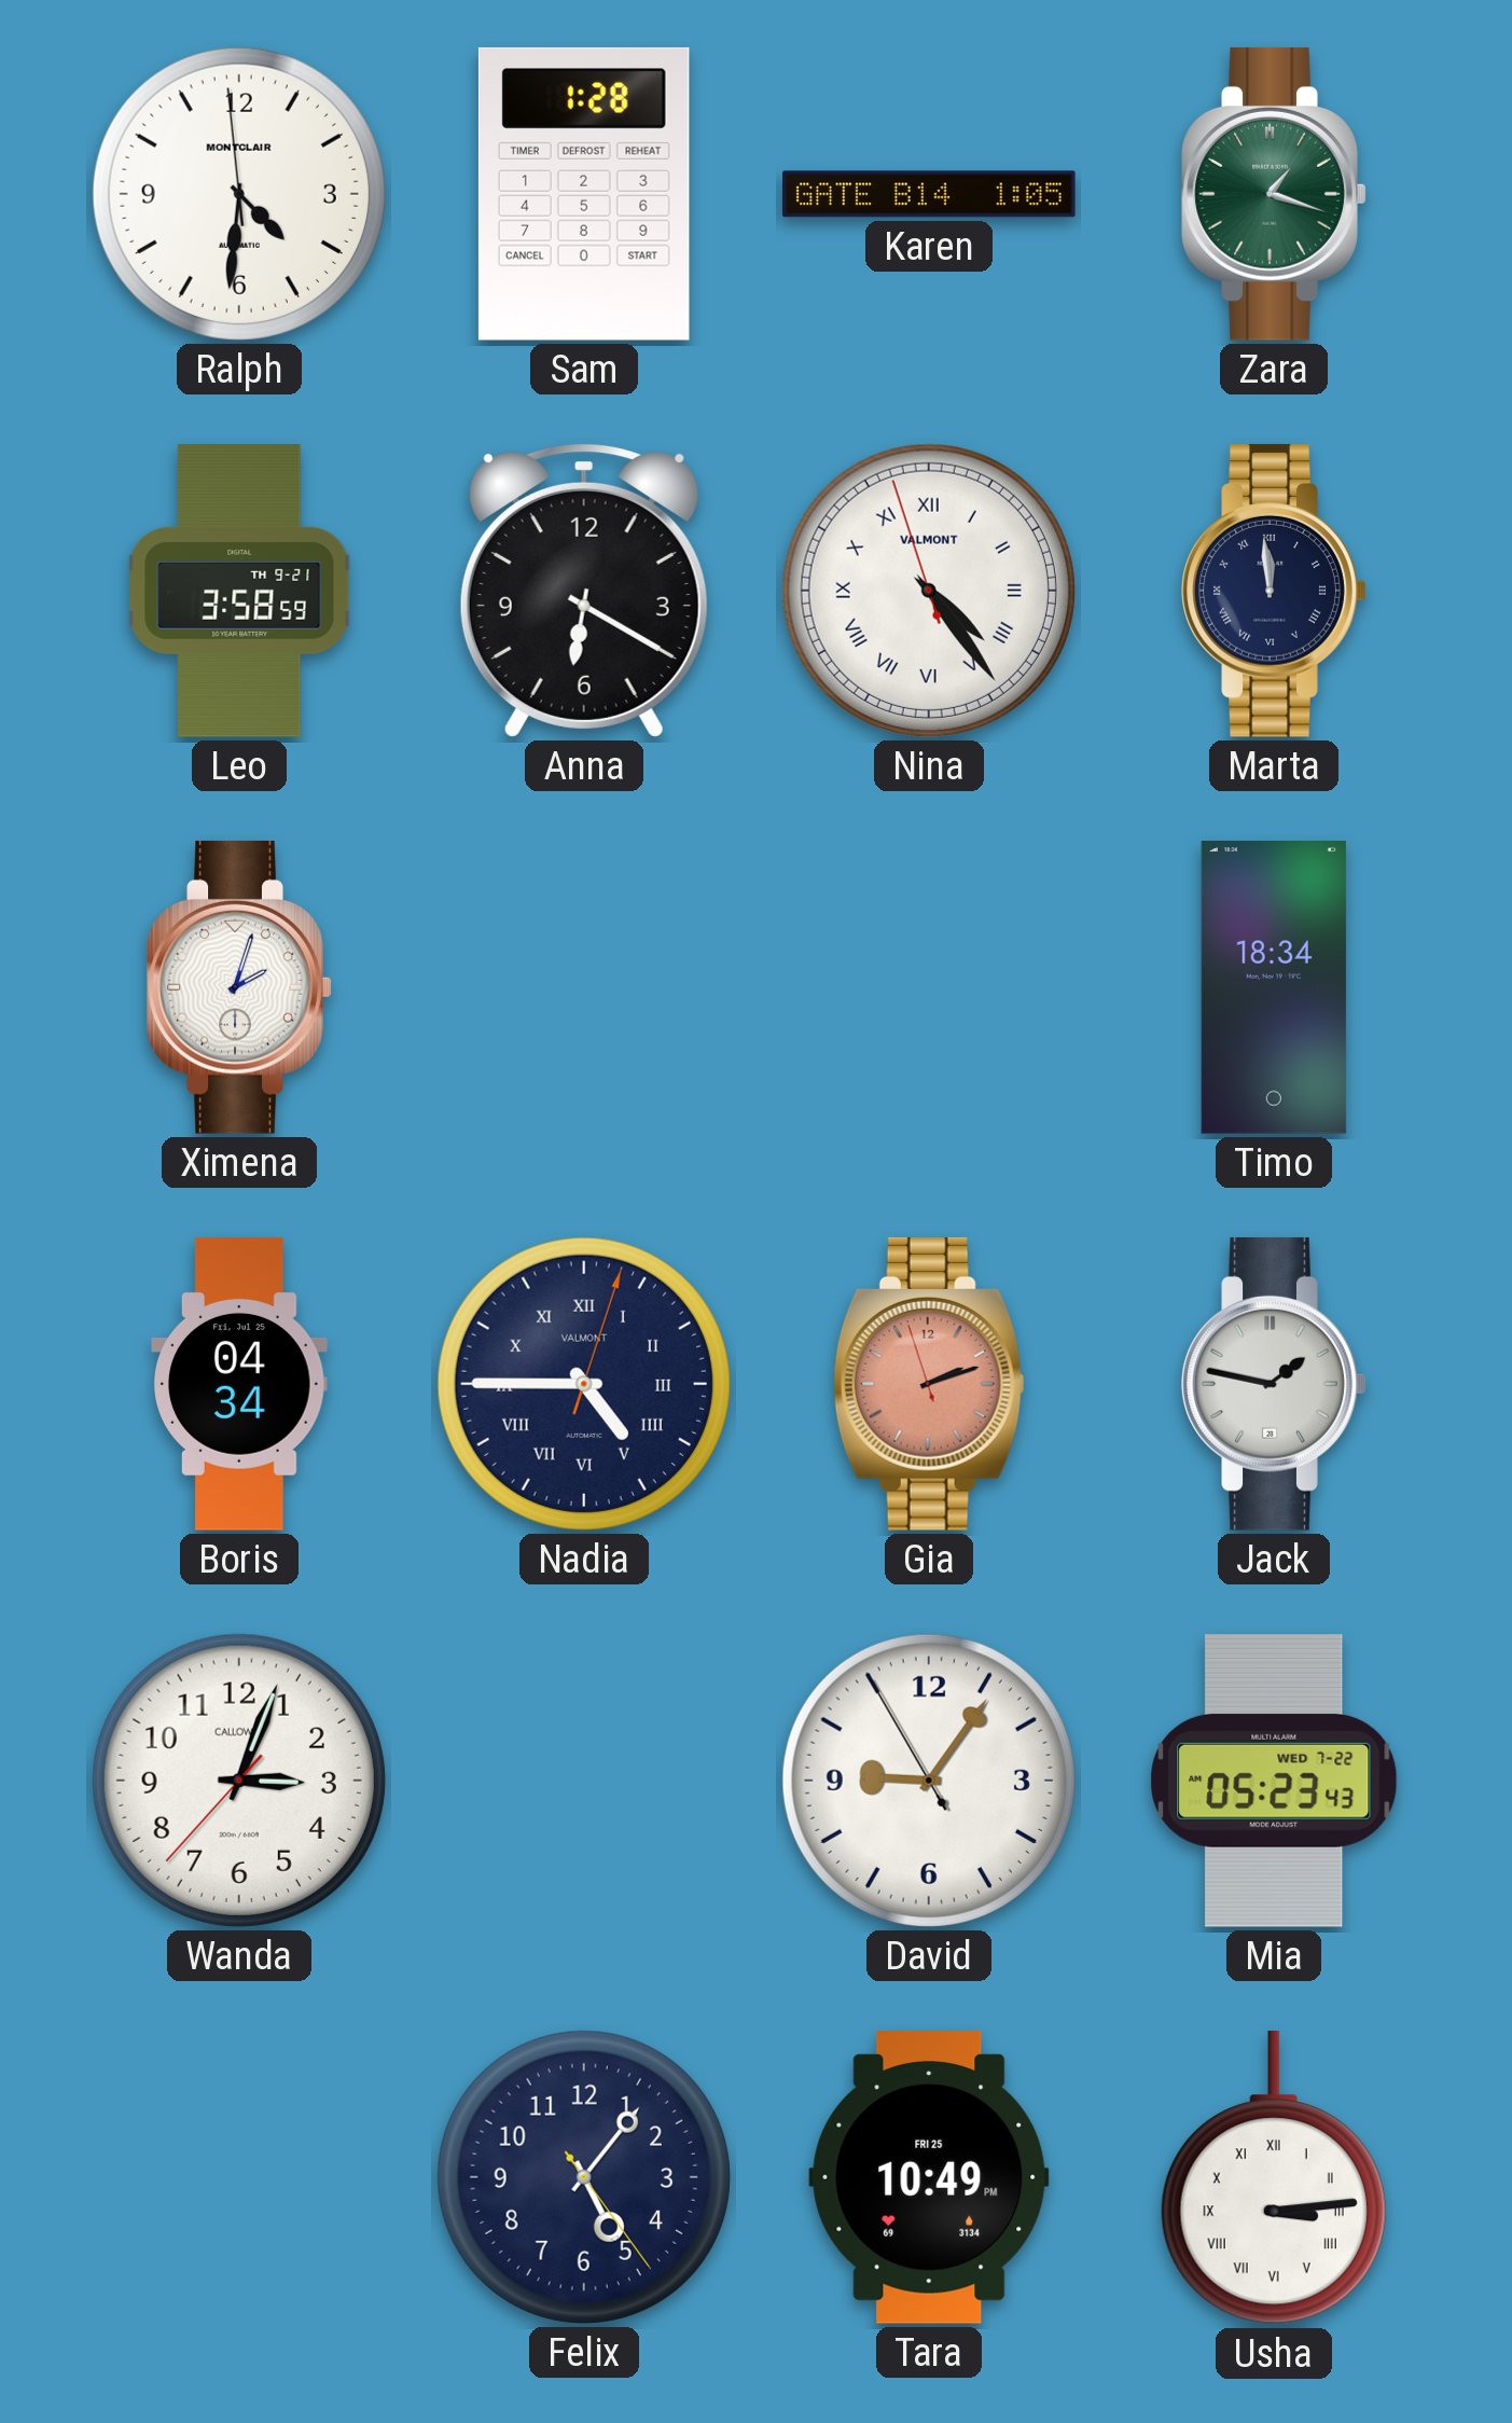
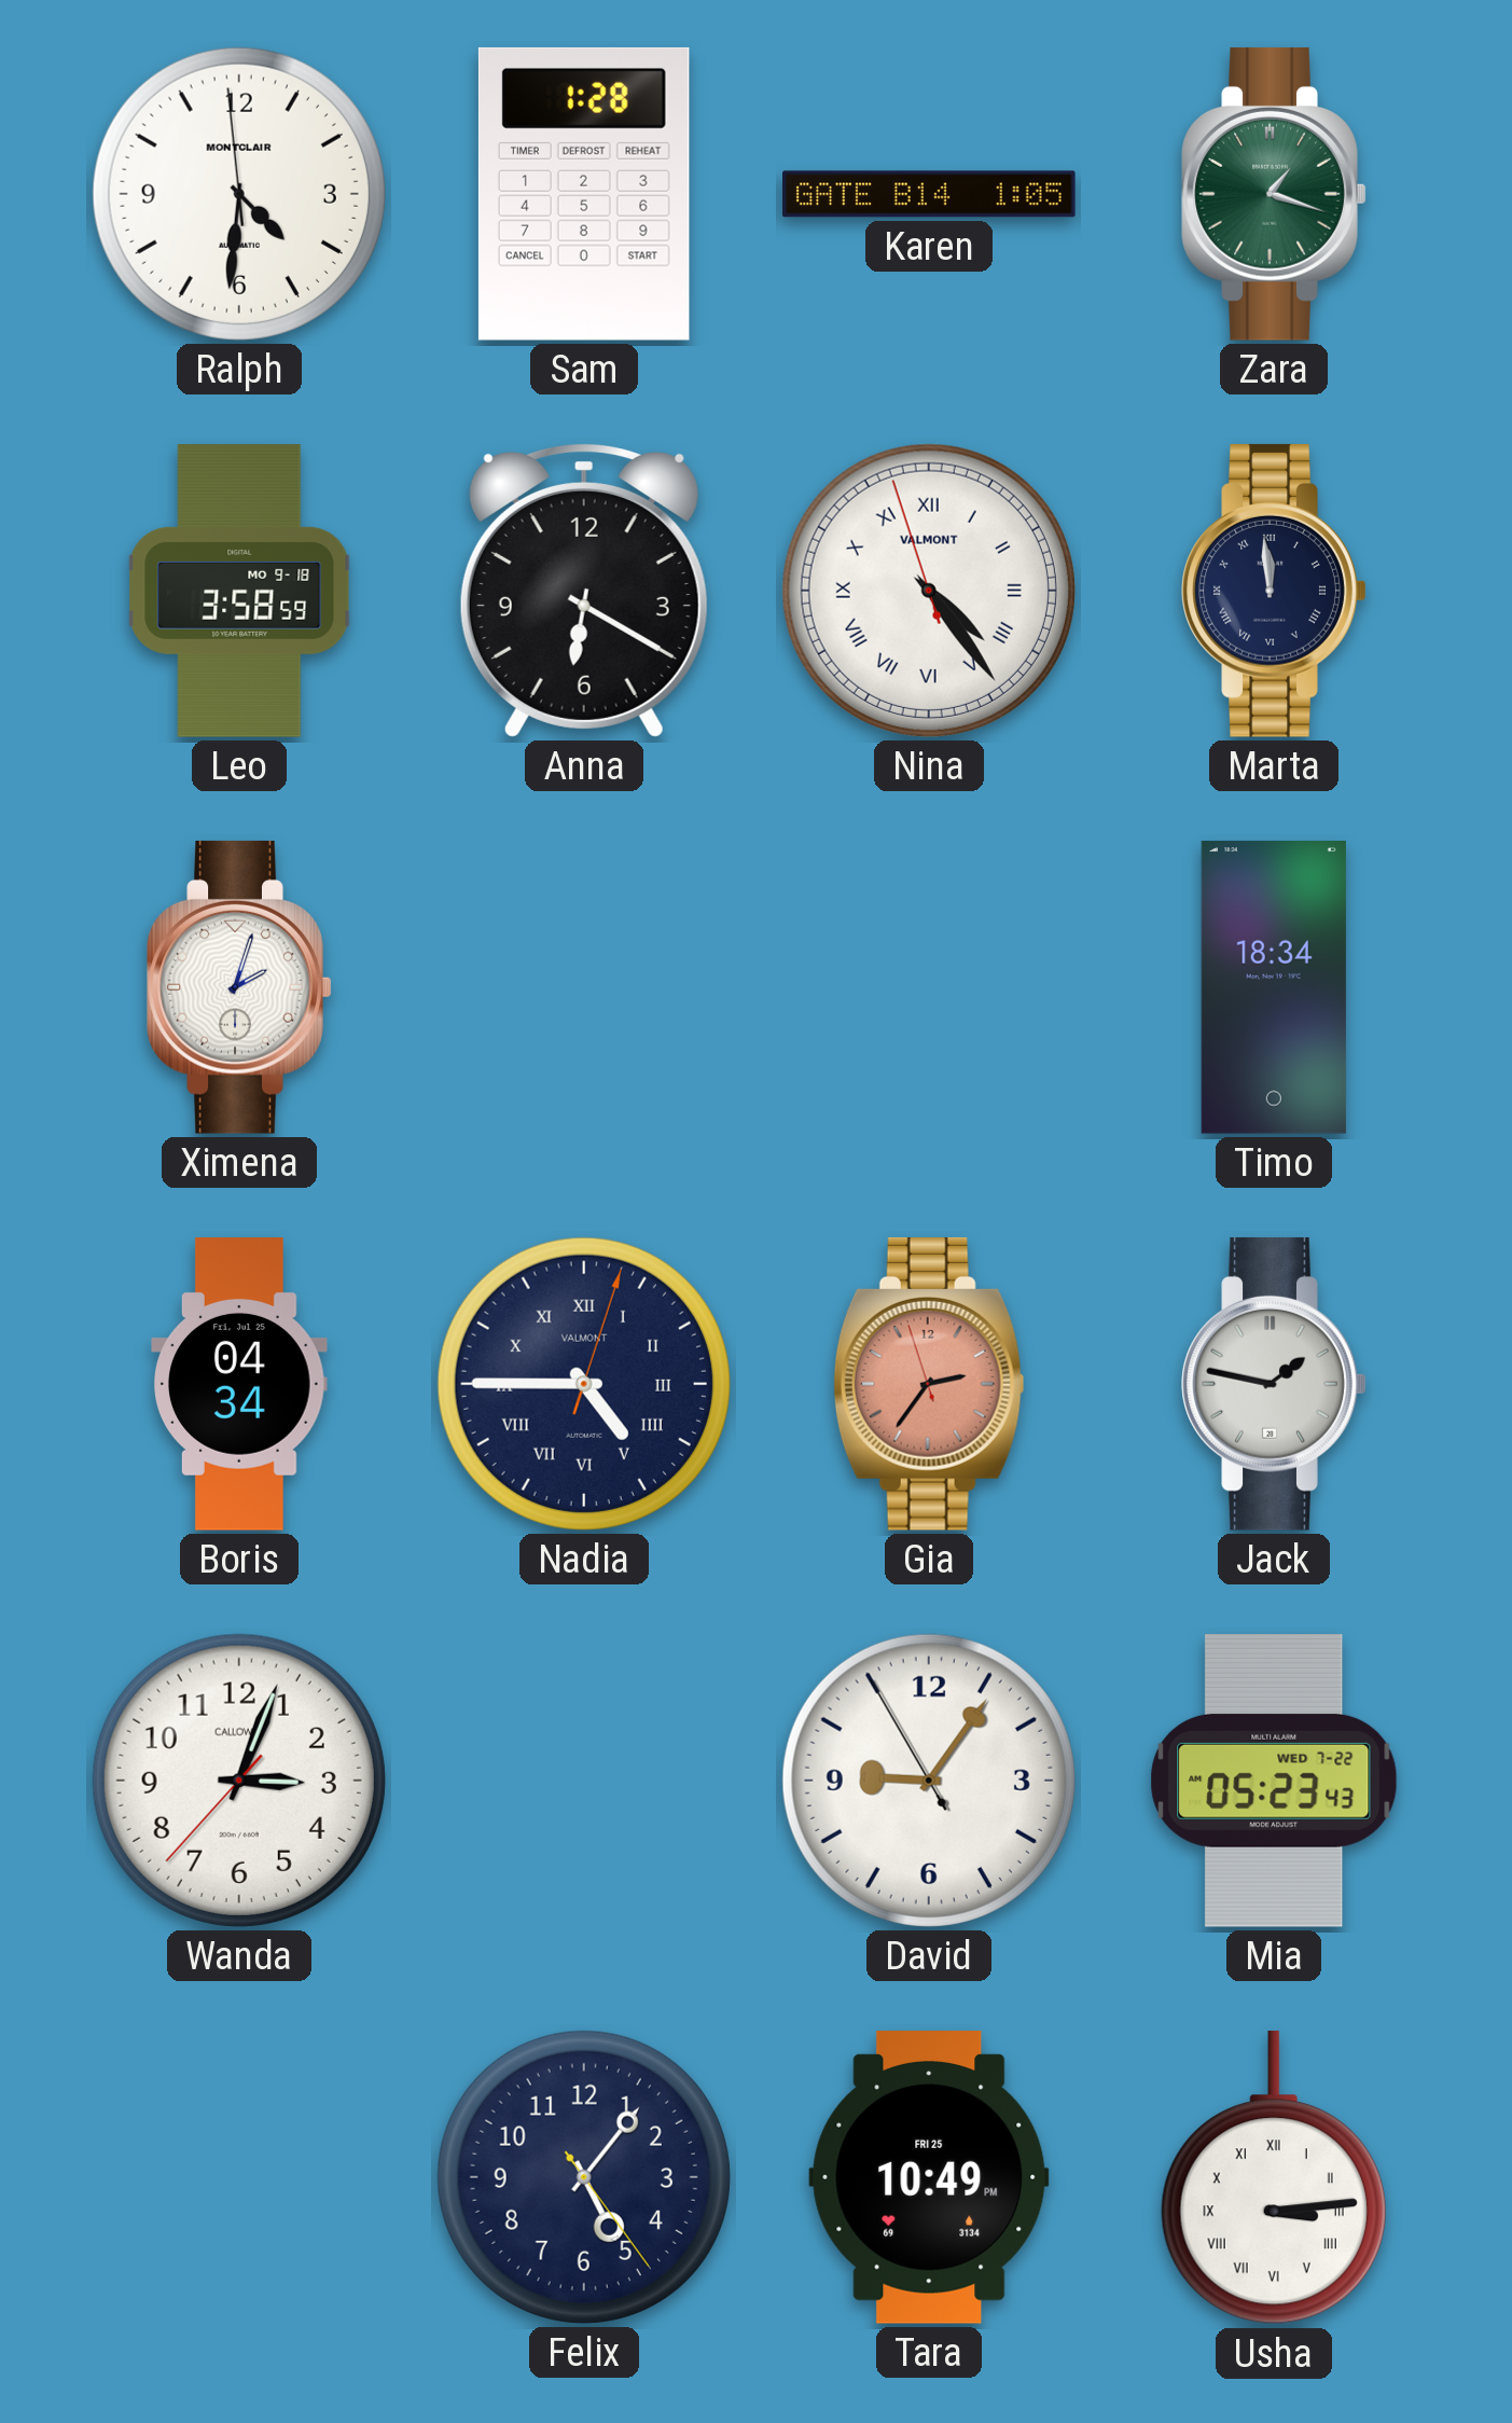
Leo date: TH 9-21 -> MO 9-18
Gia: 2:11 -> 2:35
